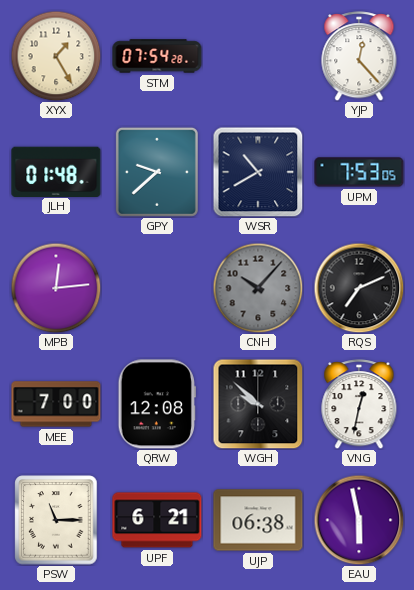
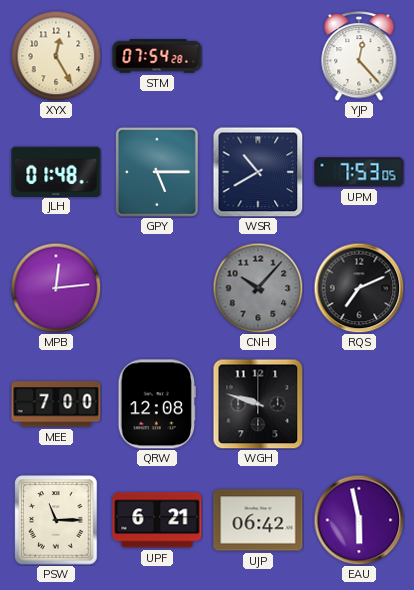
XYX: 1:25 -> 12:25
GPY: 9:38 -> 5:15
WGH: 9:52 -> 9:48
VNG: 12:32 -> none
UJP: 06:38 -> 06:42
